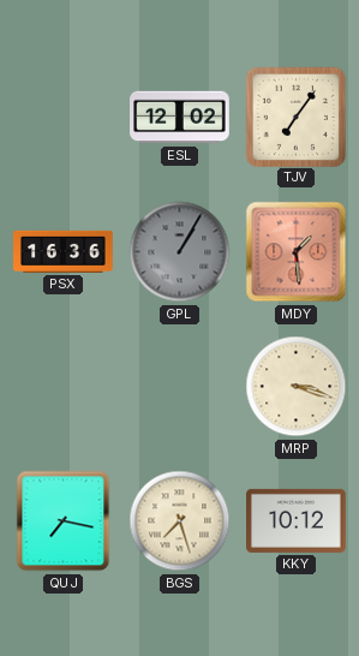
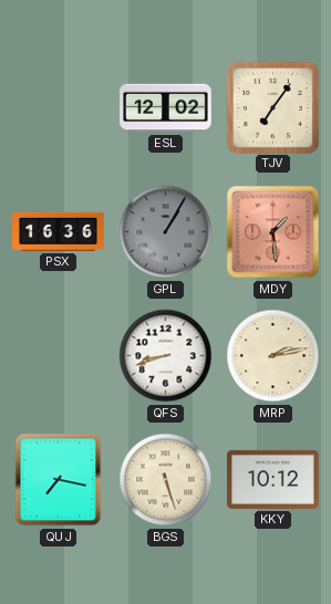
QFS: none -> 8:42
MRP: 3:18 -> 2:13
BGS: 7:27 -> 5:27
